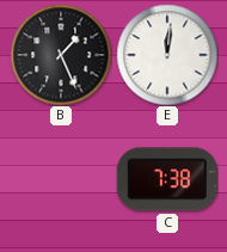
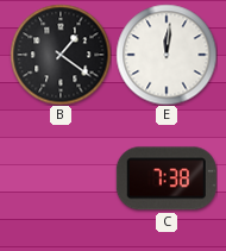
B: 1:26 -> 1:21
